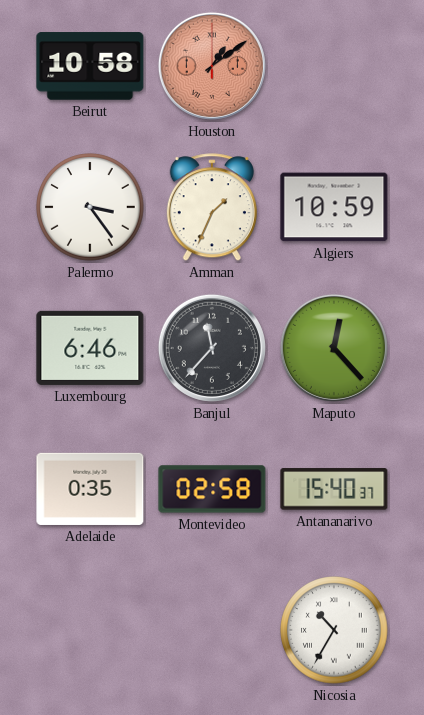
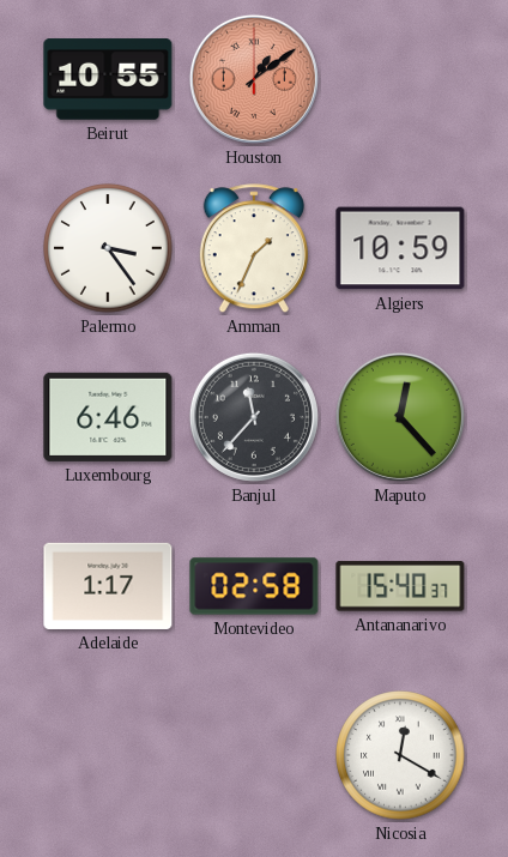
Beirut: 10:58 -> 10:55
Adelaide: 0:35 -> 1:17
Nicosia: 10:35 -> 12:20
